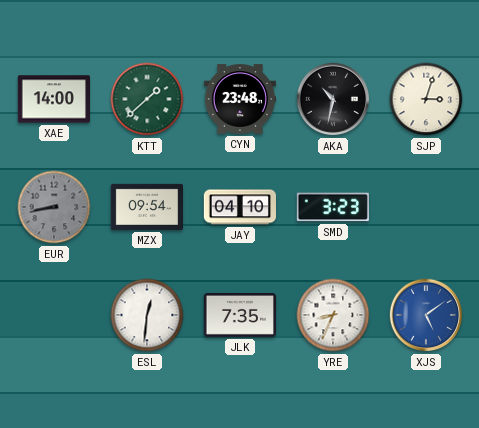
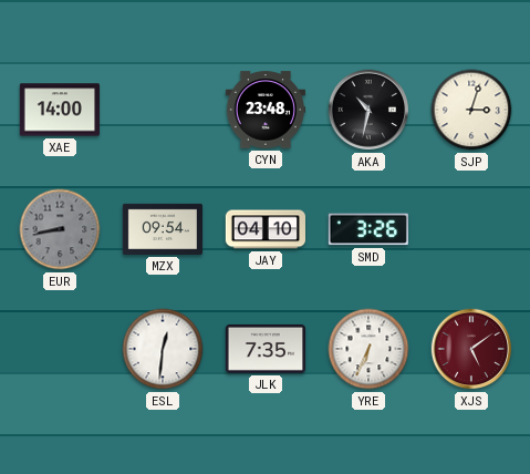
KTT: 1:38 -> none
SMD: 3:23 -> 3:26
YRE: 8:34 -> 6:34
XJS dial: blue -> burgundy
